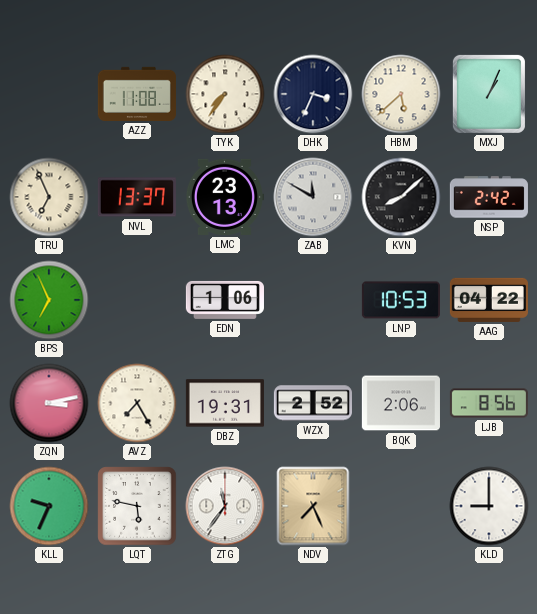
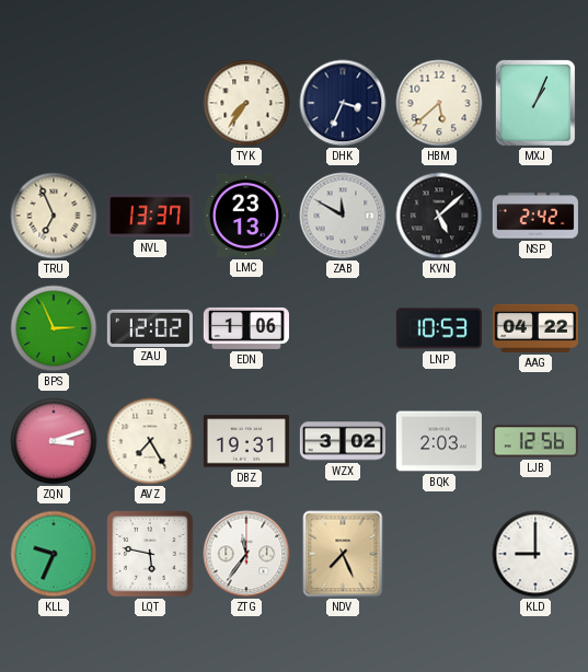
AZZ: 11:08 -> none
KVN: 8:08 -> 5:08
BPS: 6:56 -> 2:56
ZAU: none -> 12:02
ZQN: 3:13 -> 3:12
WZX: 2:52 -> 3:02
BQK: 2:06 -> 2:03
LJB: 8:56 -> 12:56
